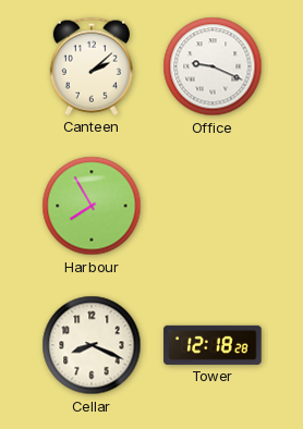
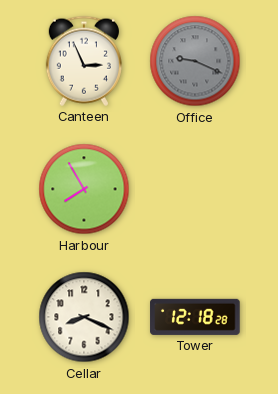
Canteen: 2:08 -> 2:56
Office dial: white -> grey
